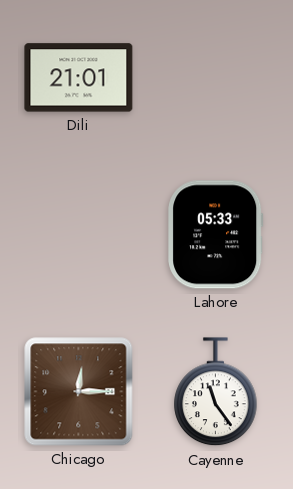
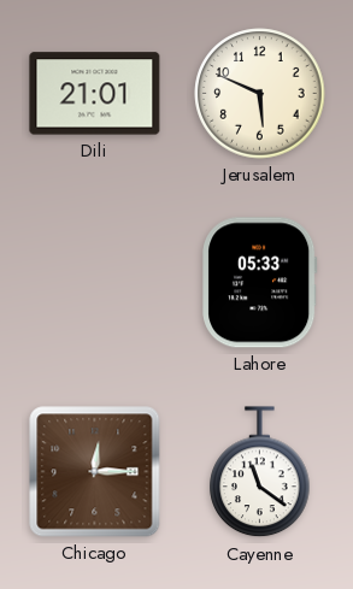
Jerusalem: none -> 5:49
Cayenne: 11:24 -> 11:21
